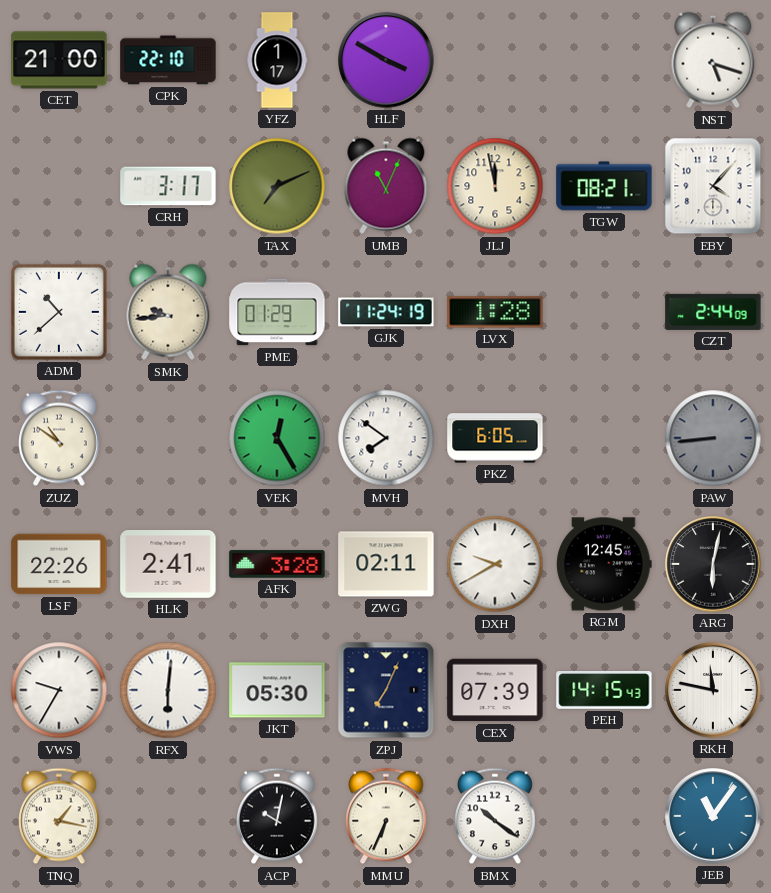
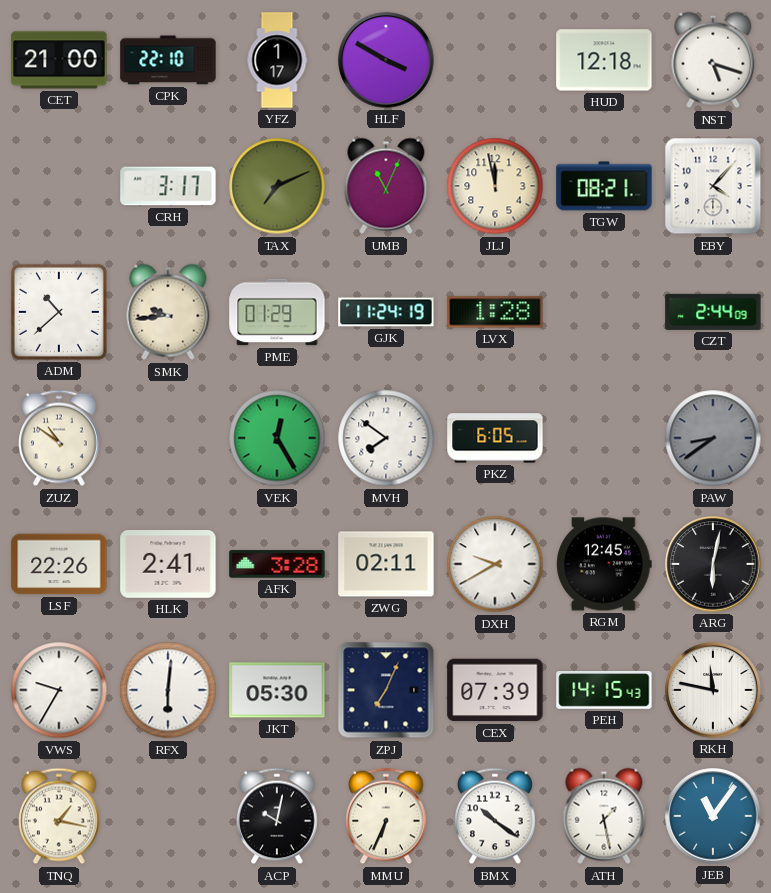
HUD: none -> 12:18
PAW: 8:44 -> 8:39
ATH: none -> 1:28
